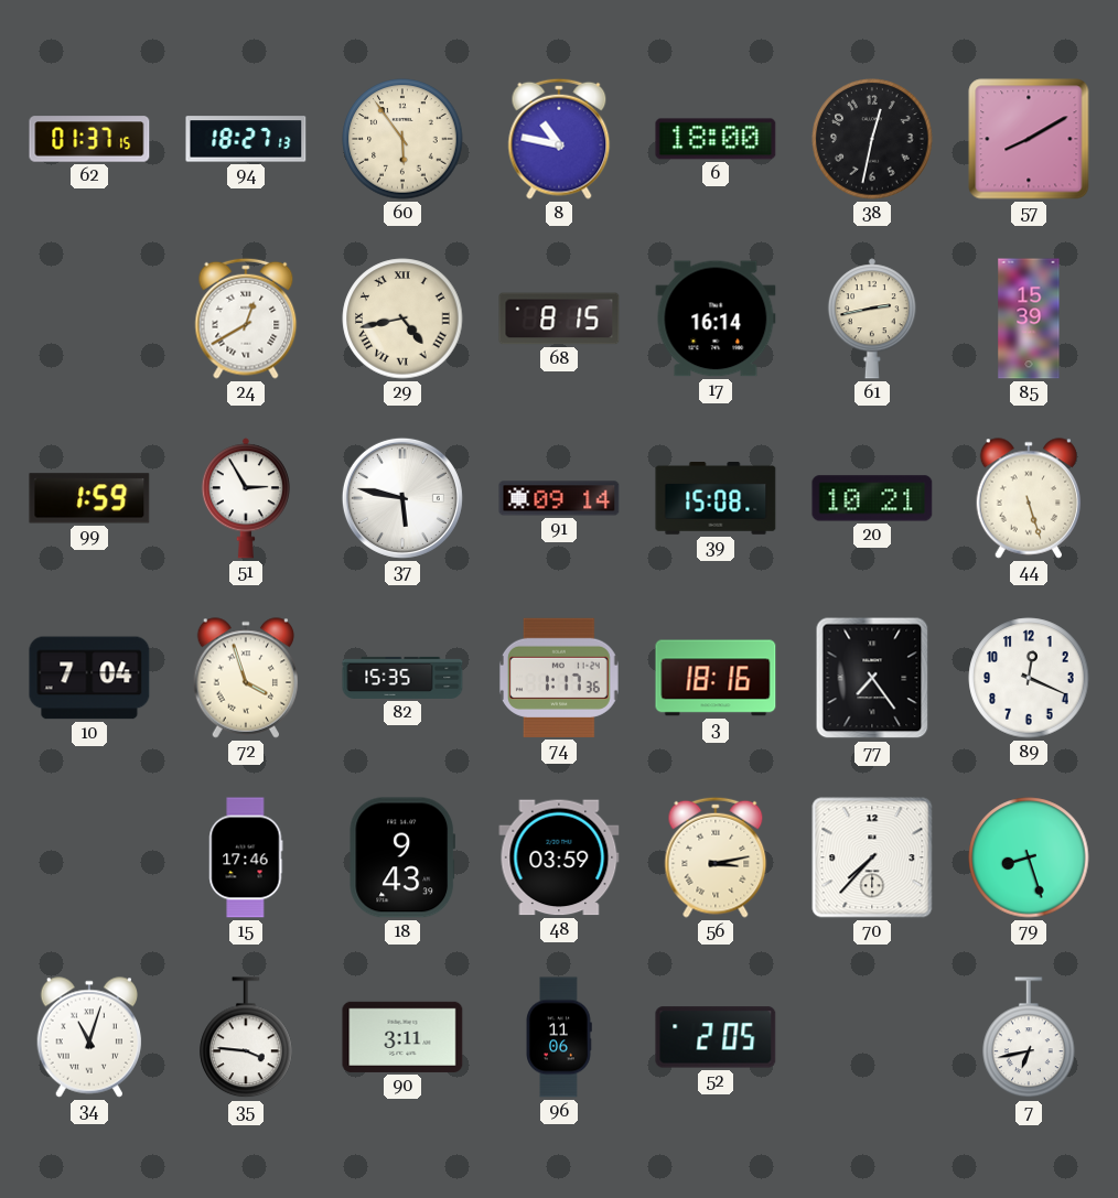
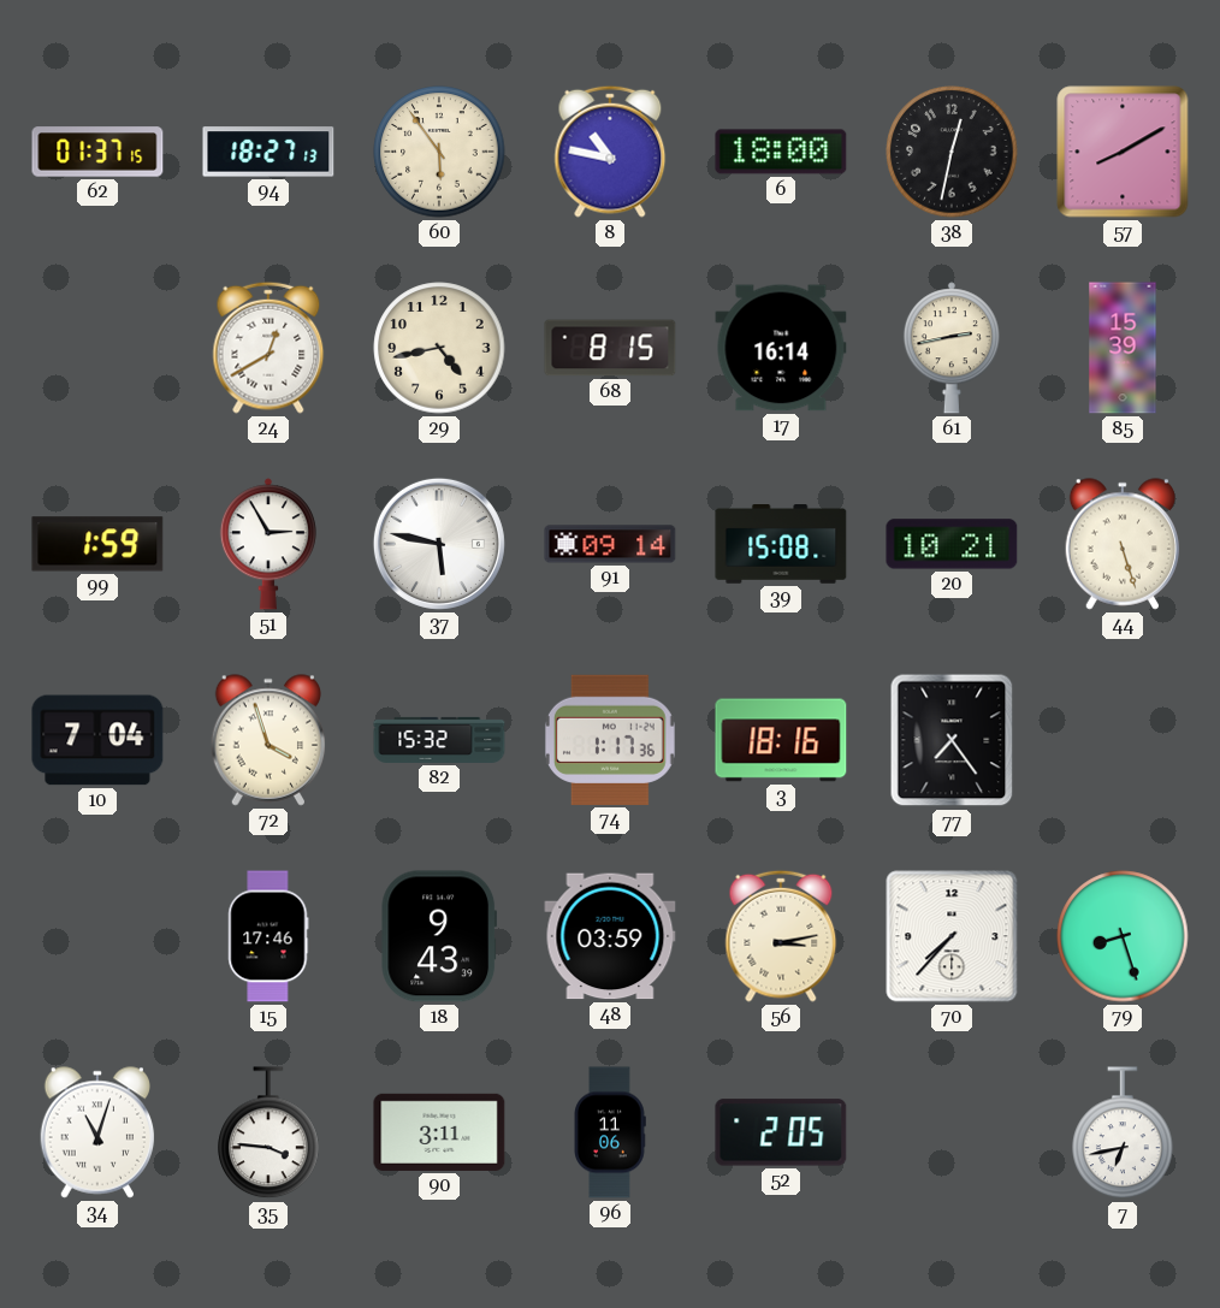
29 numerals: Roman -> Arabic
82: 15:35 -> 15:32
89: 12:19 -> none
